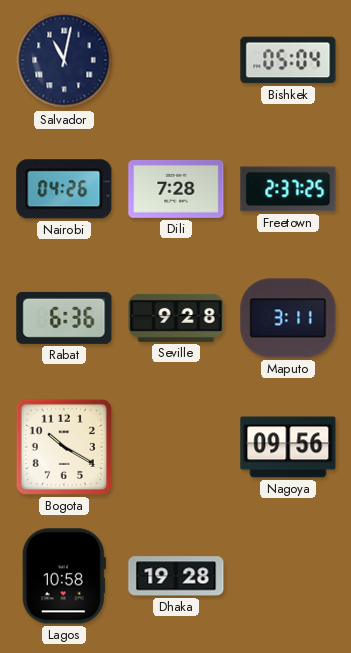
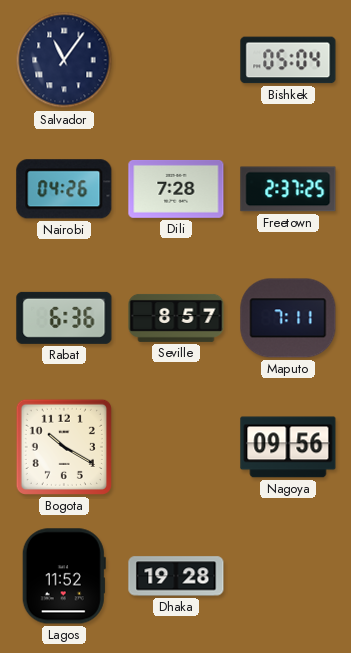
Salvador: 11:02 -> 11:06
Seville: 9:28 -> 8:57
Maputo: 3:11 -> 7:11
Lagos: 10:58 -> 11:52
